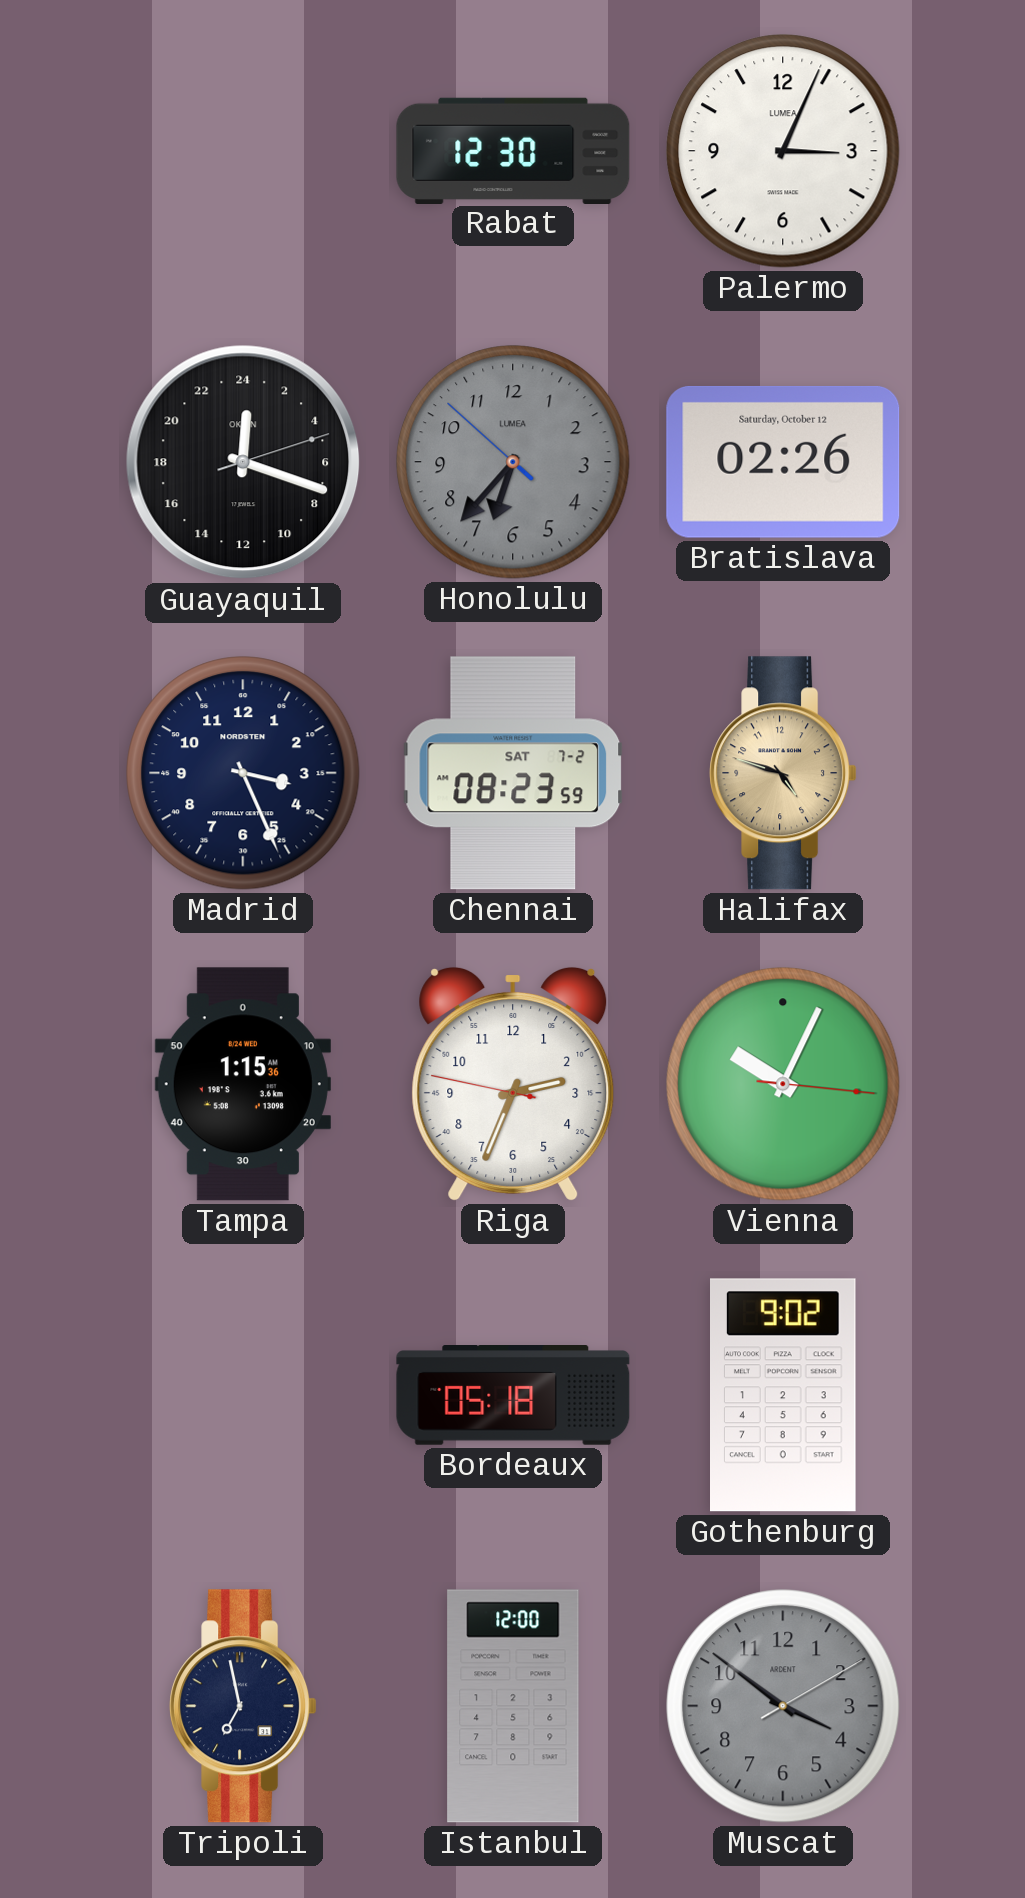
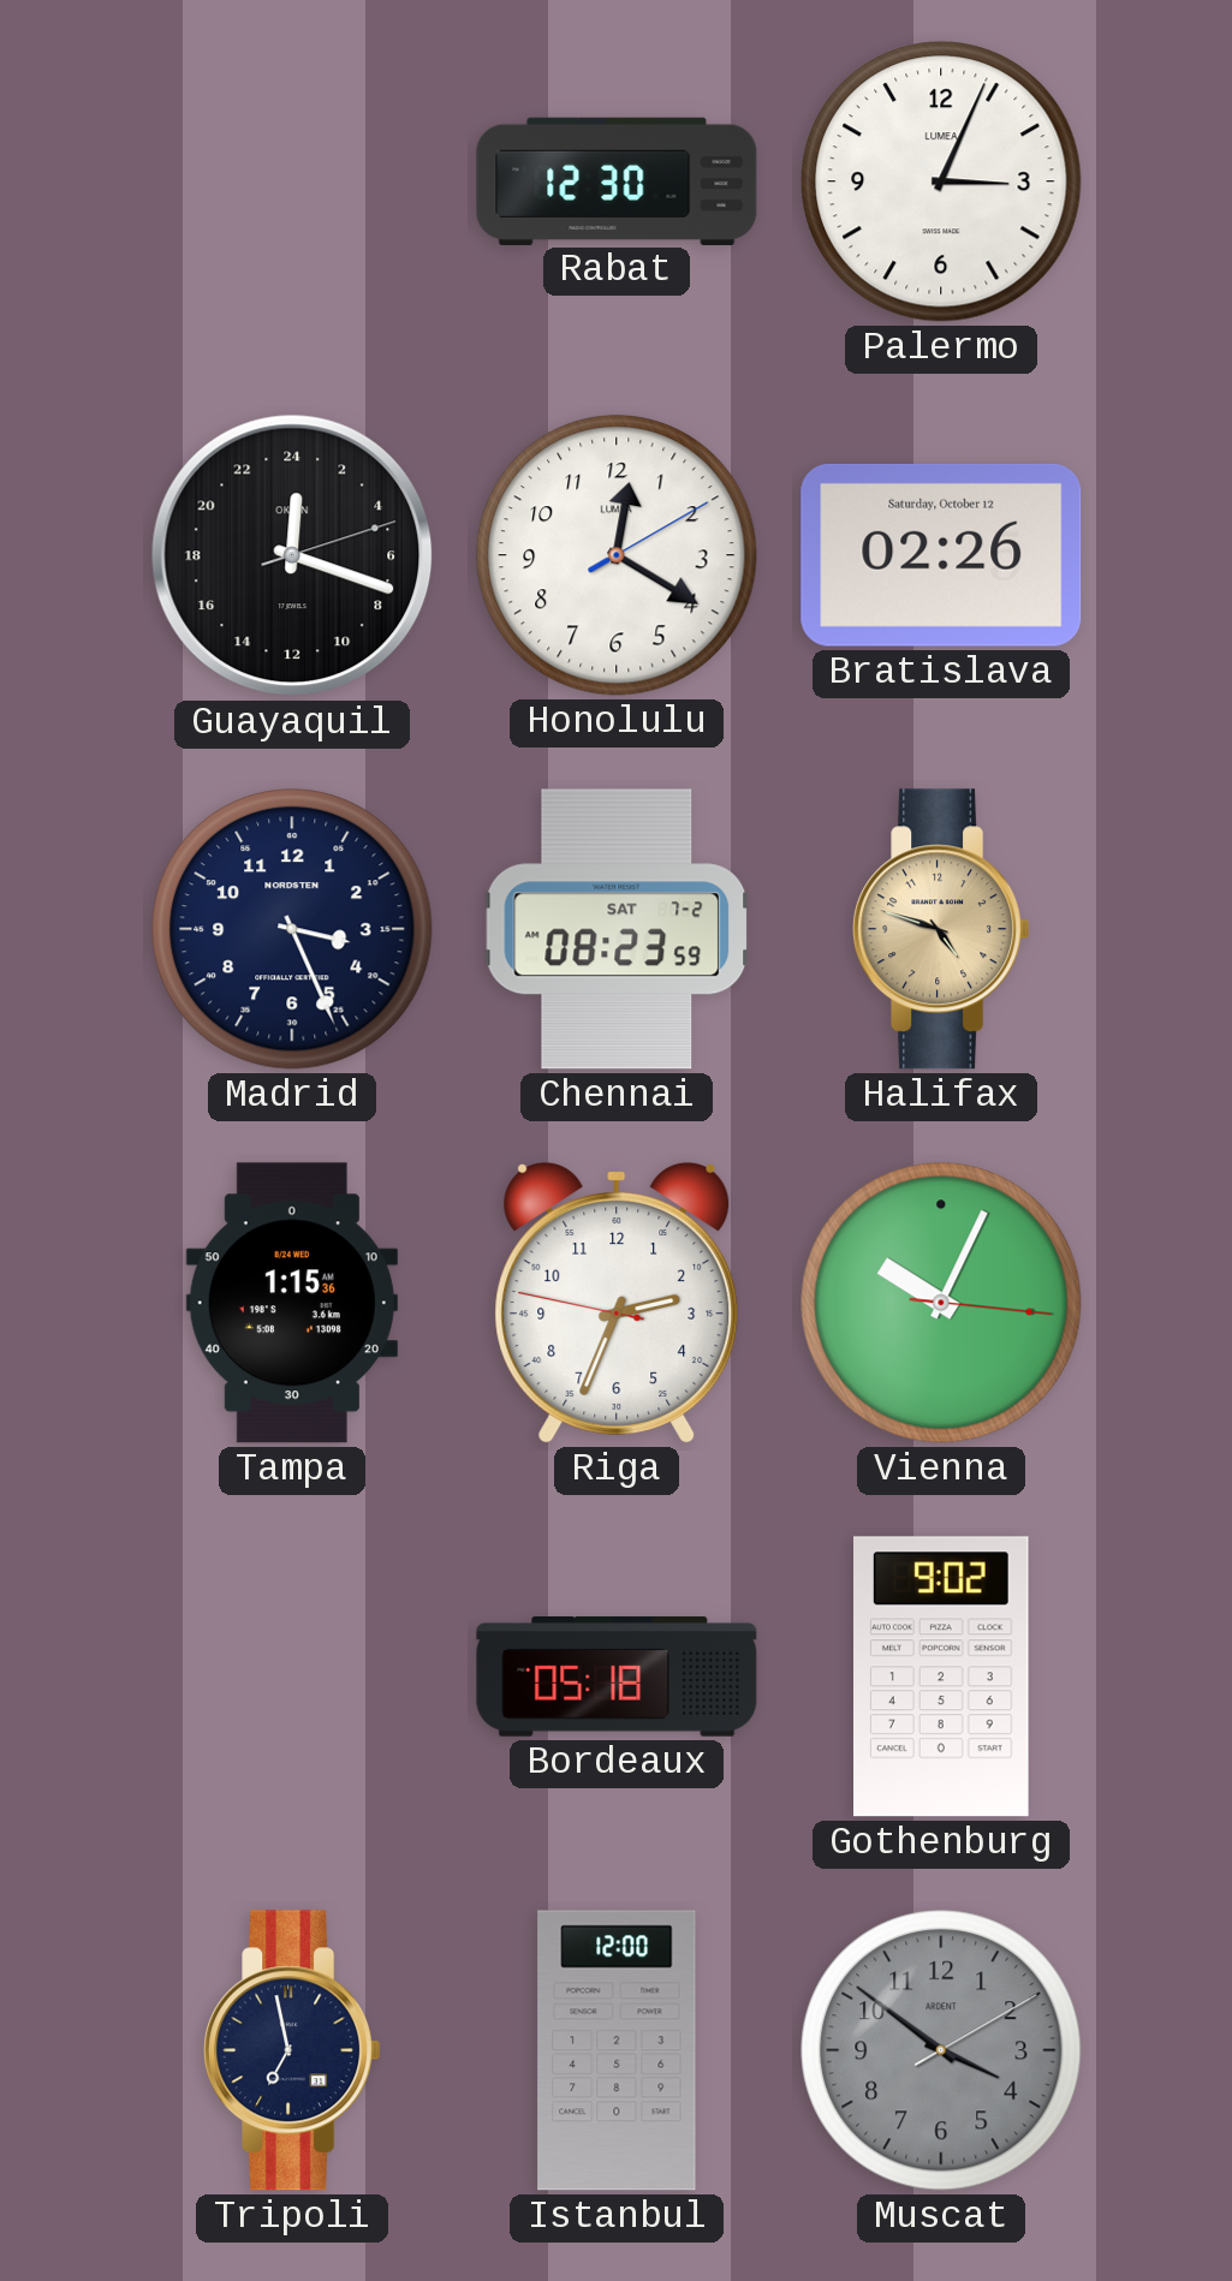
Honolulu: 6:36 -> 12:20
Honolulu dial: grey -> white
